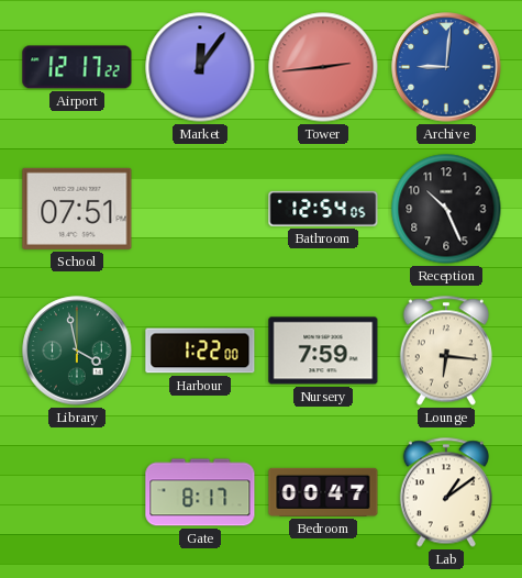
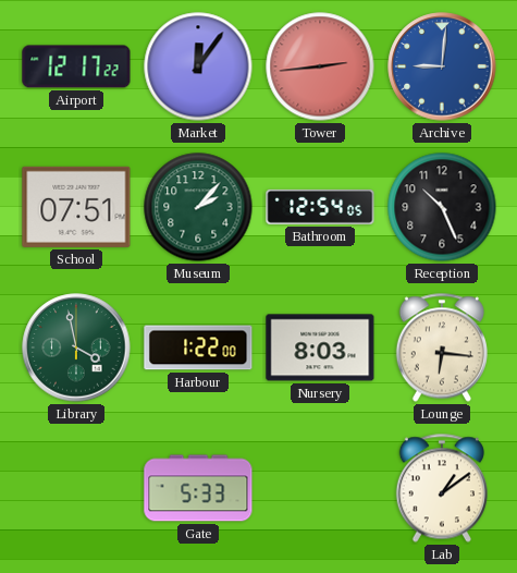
Museum: none -> 2:07
Nursery: 7:59 -> 8:03
Gate: 8:17 -> 5:33
Bedroom: 00:47 -> none
